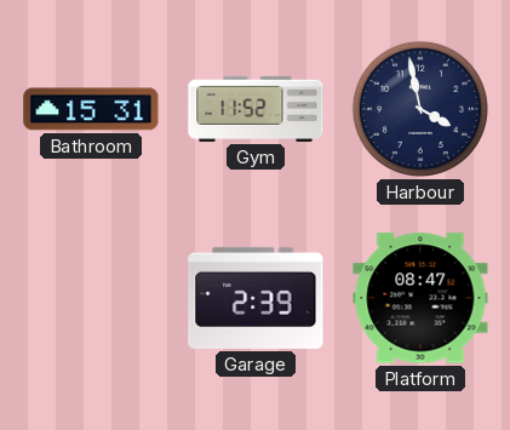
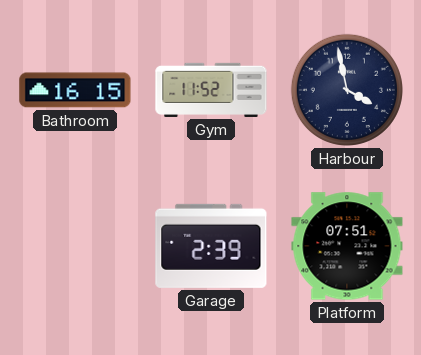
Bathroom: 15:31 -> 16:15
Platform: 08:47 -> 07:51
